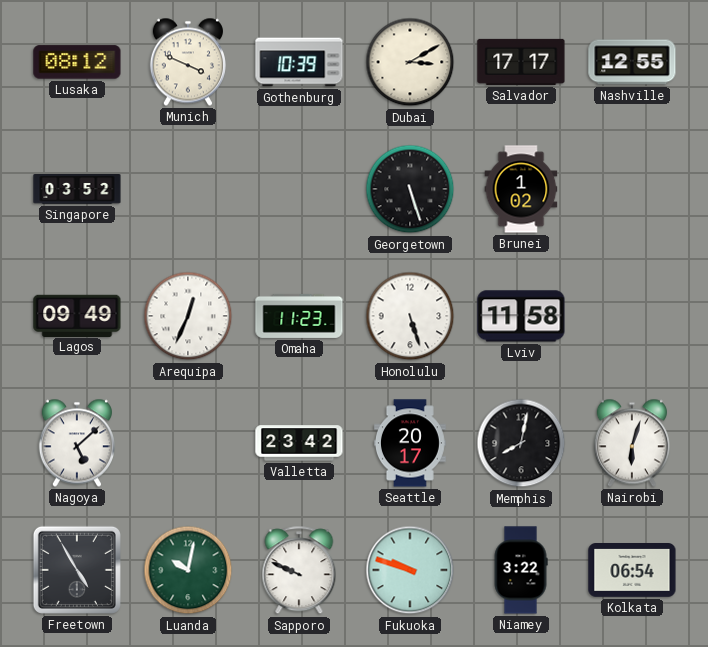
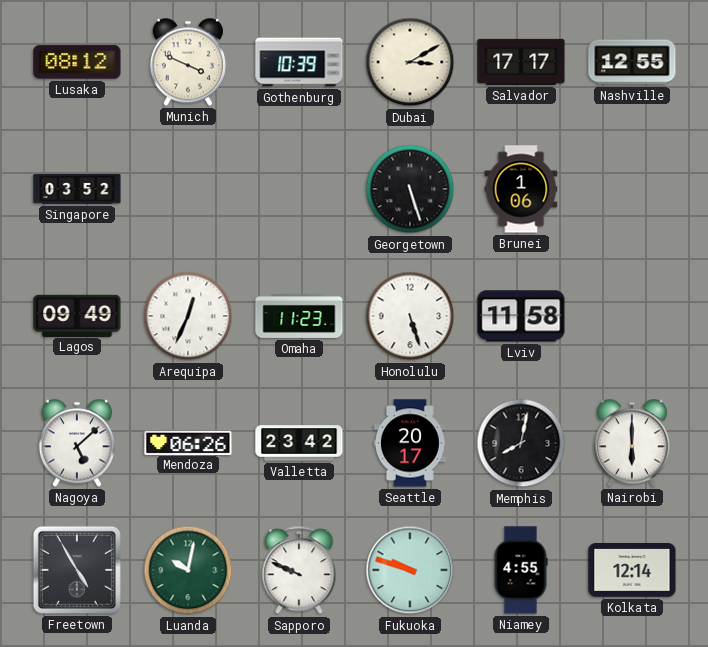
Brunei: 1:02 -> 1:06
Mendoza: none -> 06:26
Nairobi: 6:03 -> 6:00
Niamey: 3:22 -> 4:55
Kolkata: 06:54 -> 12:14
